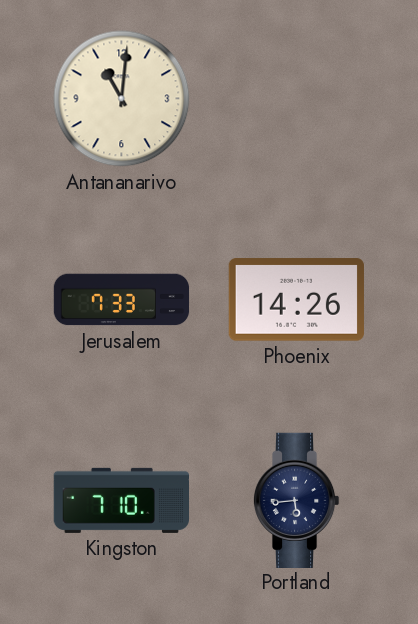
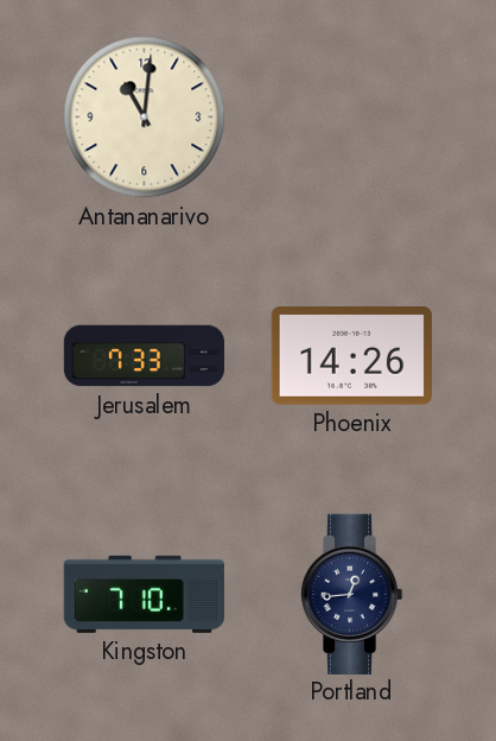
Portland: 5:44 -> 12:44
